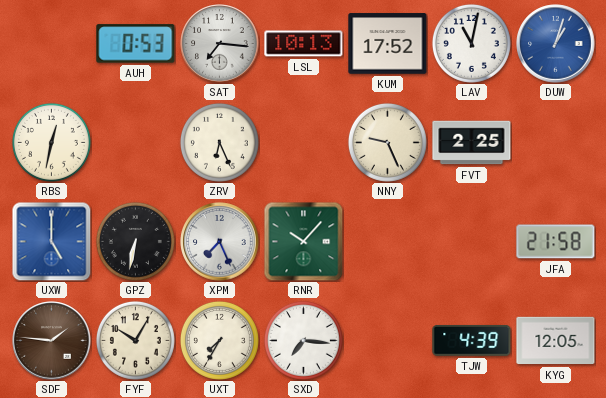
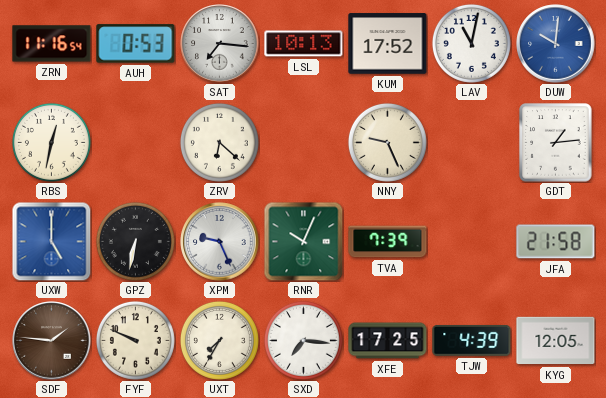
ZRN: none -> 11:16
DUW: 1:03 -> 10:01
ZRV: 6:26 -> 6:22
FVT: 2:25 -> none
GDT: none -> 1:14
XPM: 7:26 -> 9:26
RNR: 10:07 -> 10:04
TVA: none -> 7:39
FYF: 10:05 -> 9:49
XFE: none -> 17:25
